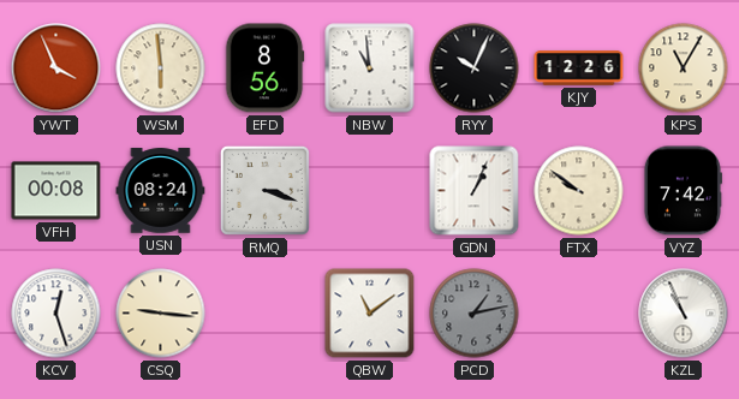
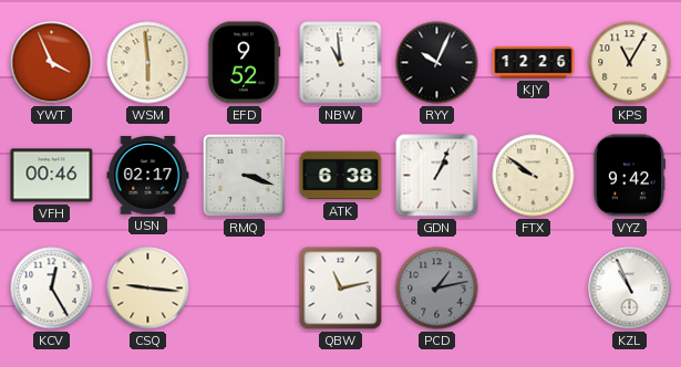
EFD: 8:56 -> 9:52
VFH: 00:08 -> 00:46
USN: 08:24 -> 02:17
ATK: none -> 6:38
VYZ: 7:42 -> 9:42
KCV: 12:27 -> 12:25
QBW: 11:09 -> 11:13
